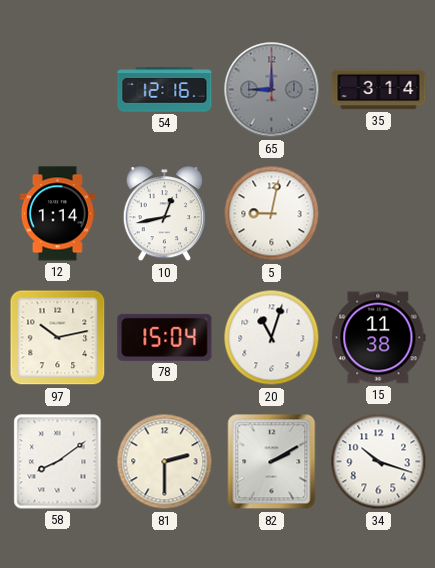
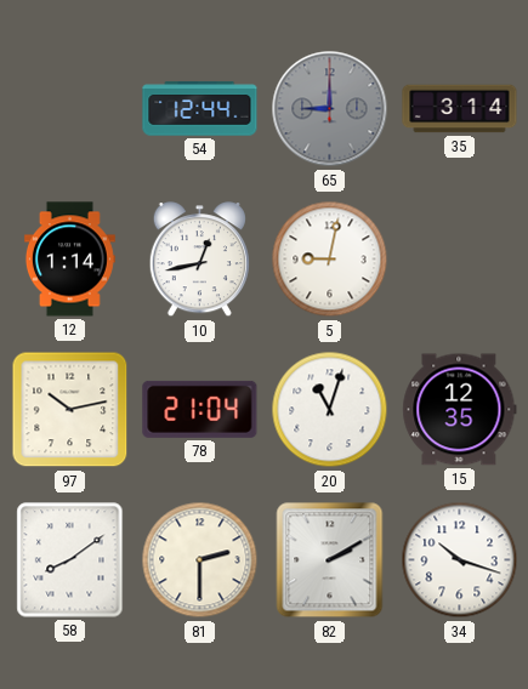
54: 12:16 -> 12:44
78: 15:04 -> 21:04
15: 11:38 -> 12:35
